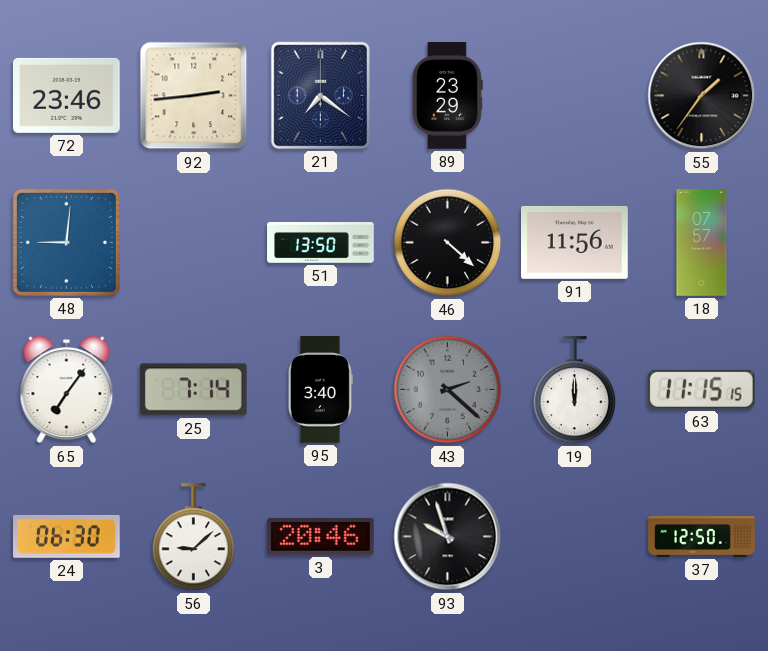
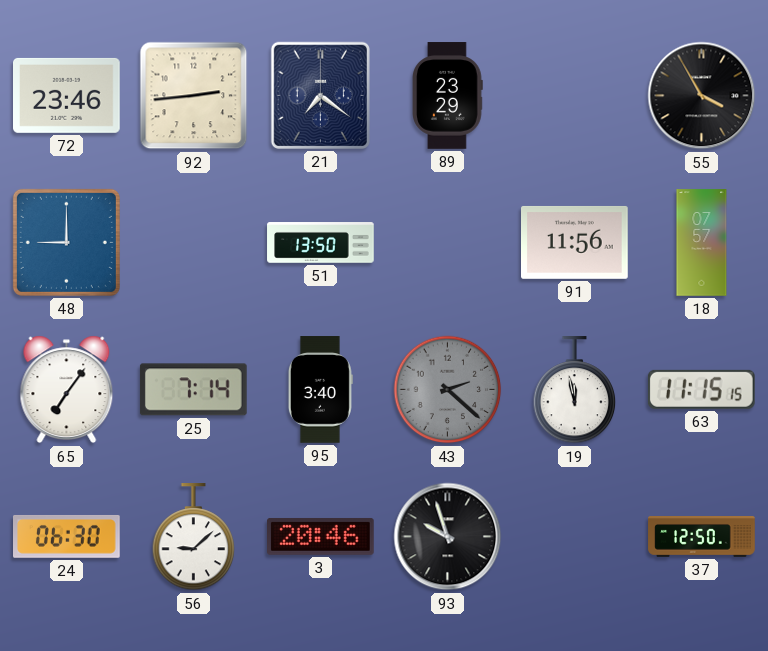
55: 1:36 -> 3:55
48: 9:01 -> 9:00
46: 4:22 -> none
19: 12:00 -> 11:58
